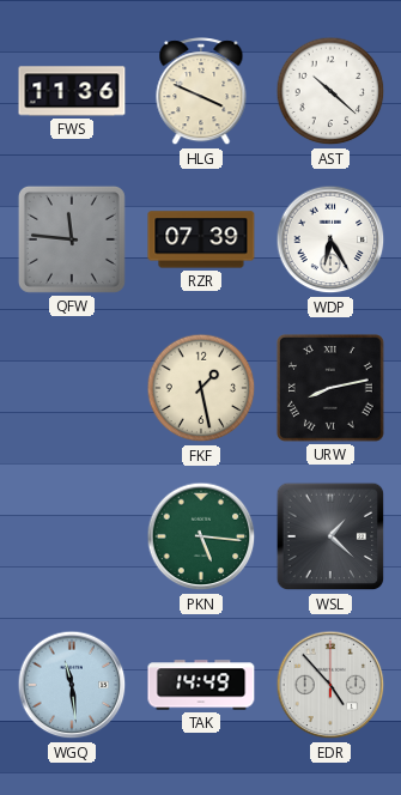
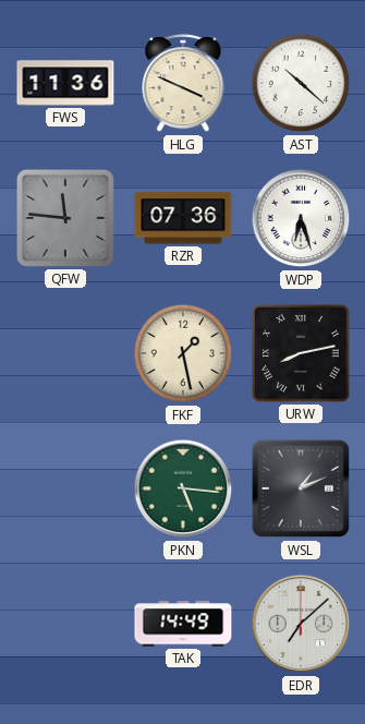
RZR: 07:39 -> 07:36
WDP: 6:25 -> 6:27
WSL: 1:22 -> 1:11
WGQ: 11:29 -> none
EDR: 4:53 -> 7:08
